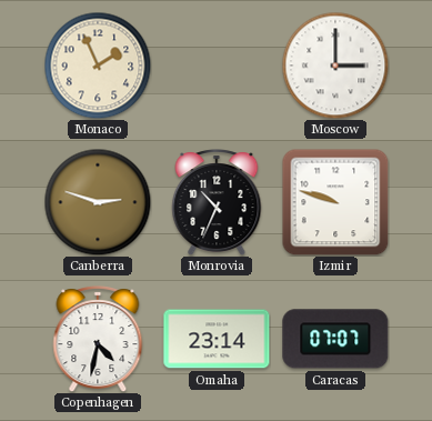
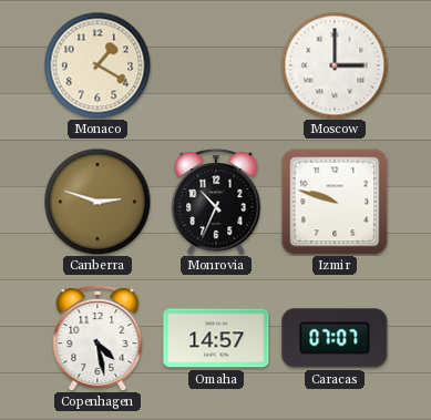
Monaco: 1:56 -> 1:20
Copenhagen: 4:32 -> 4:28
Omaha: 23:14 -> 14:57
